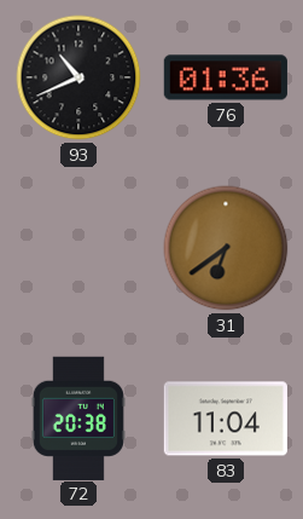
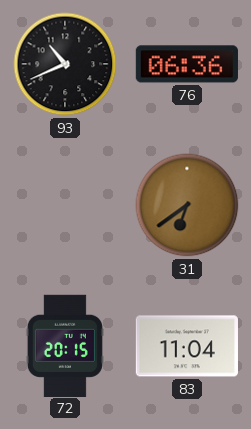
76: 01:36 -> 06:36
72: 20:38 -> 20:15
